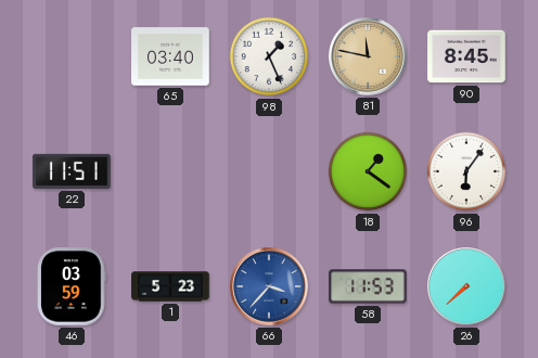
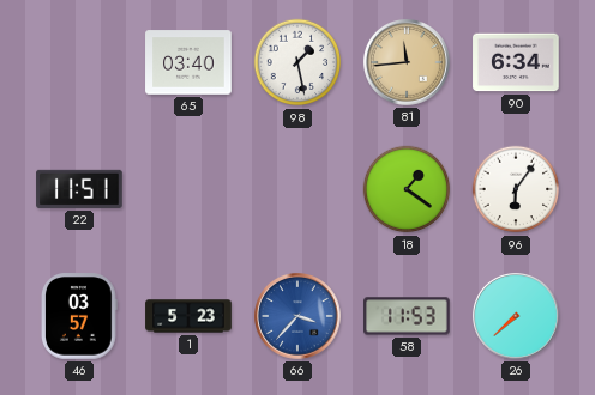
98: 1:26 -> 1:28
81: 11:47 -> 11:44
90: 8:45 -> 6:34
46: 03:59 -> 03:57
